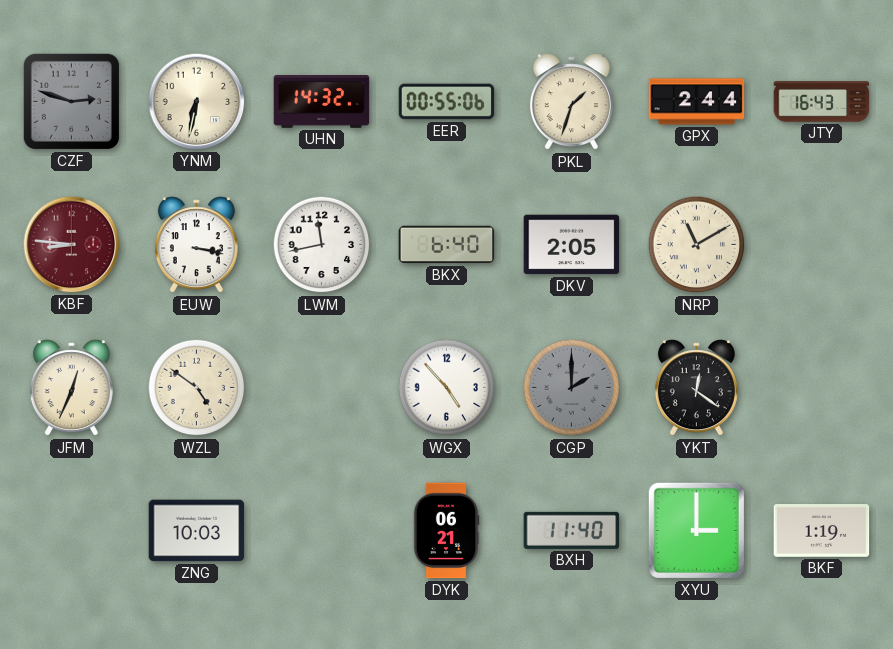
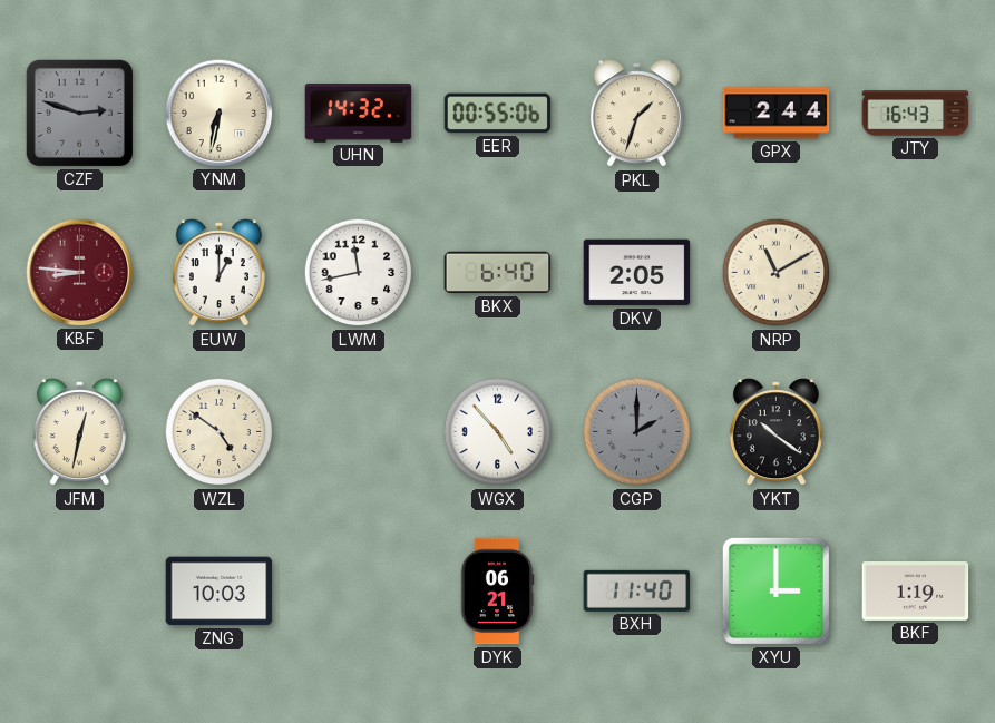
EUW: 3:17 -> 1:00
JFM: 12:34 -> 12:32
YKT: 12:21 -> 10:21
